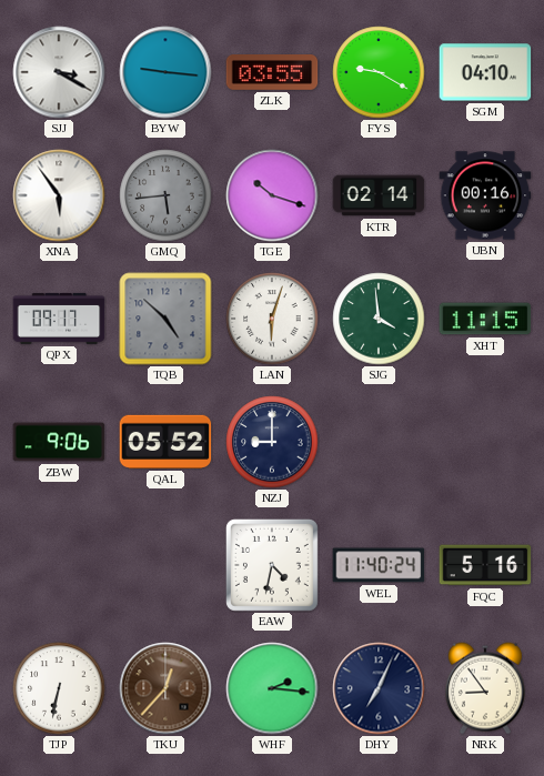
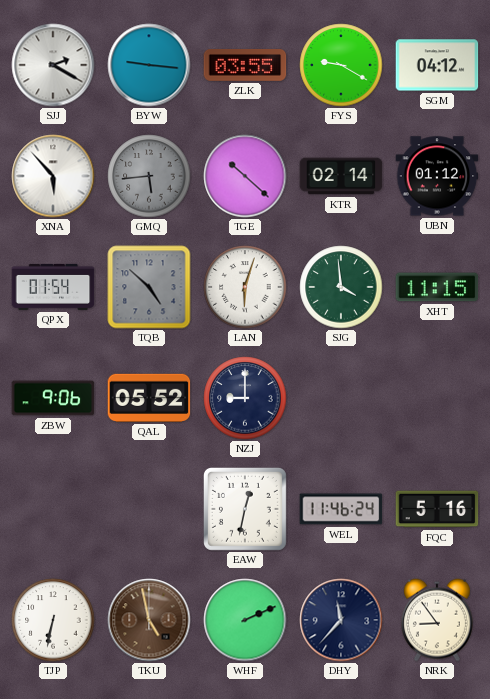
SJJ: 3:20 -> 2:20
SGM: 04:10 -> 04:12
XNA: 5:54 -> 5:53
TGE: 10:18 -> 10:22
UBN: 00:16 -> 01:12
QPX: 09:17 -> 01:54
EAW: 4:32 -> 12:32
WEL: 11:40 -> 11:46
TKU: 12:37 -> 4:58
WHF: 2:16 -> 2:11
DHY: 7:04 -> 11:37
